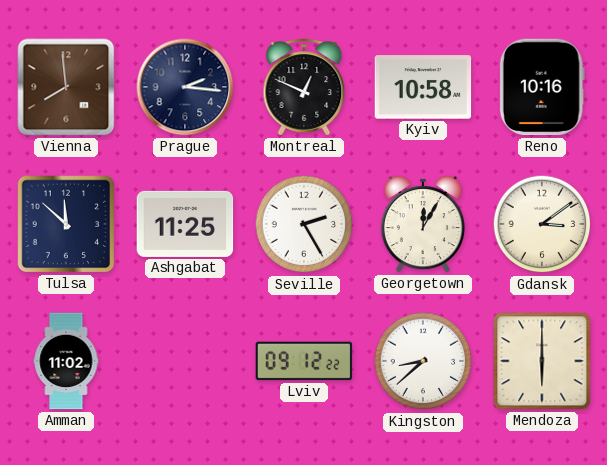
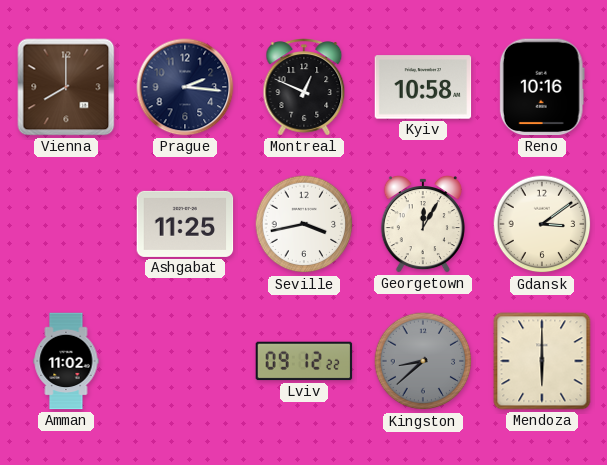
Vienna: 7:59 -> 8:00
Tulsa: 11:52 -> none
Seville: 2:25 -> 3:43
Kingston dial: white -> grey
